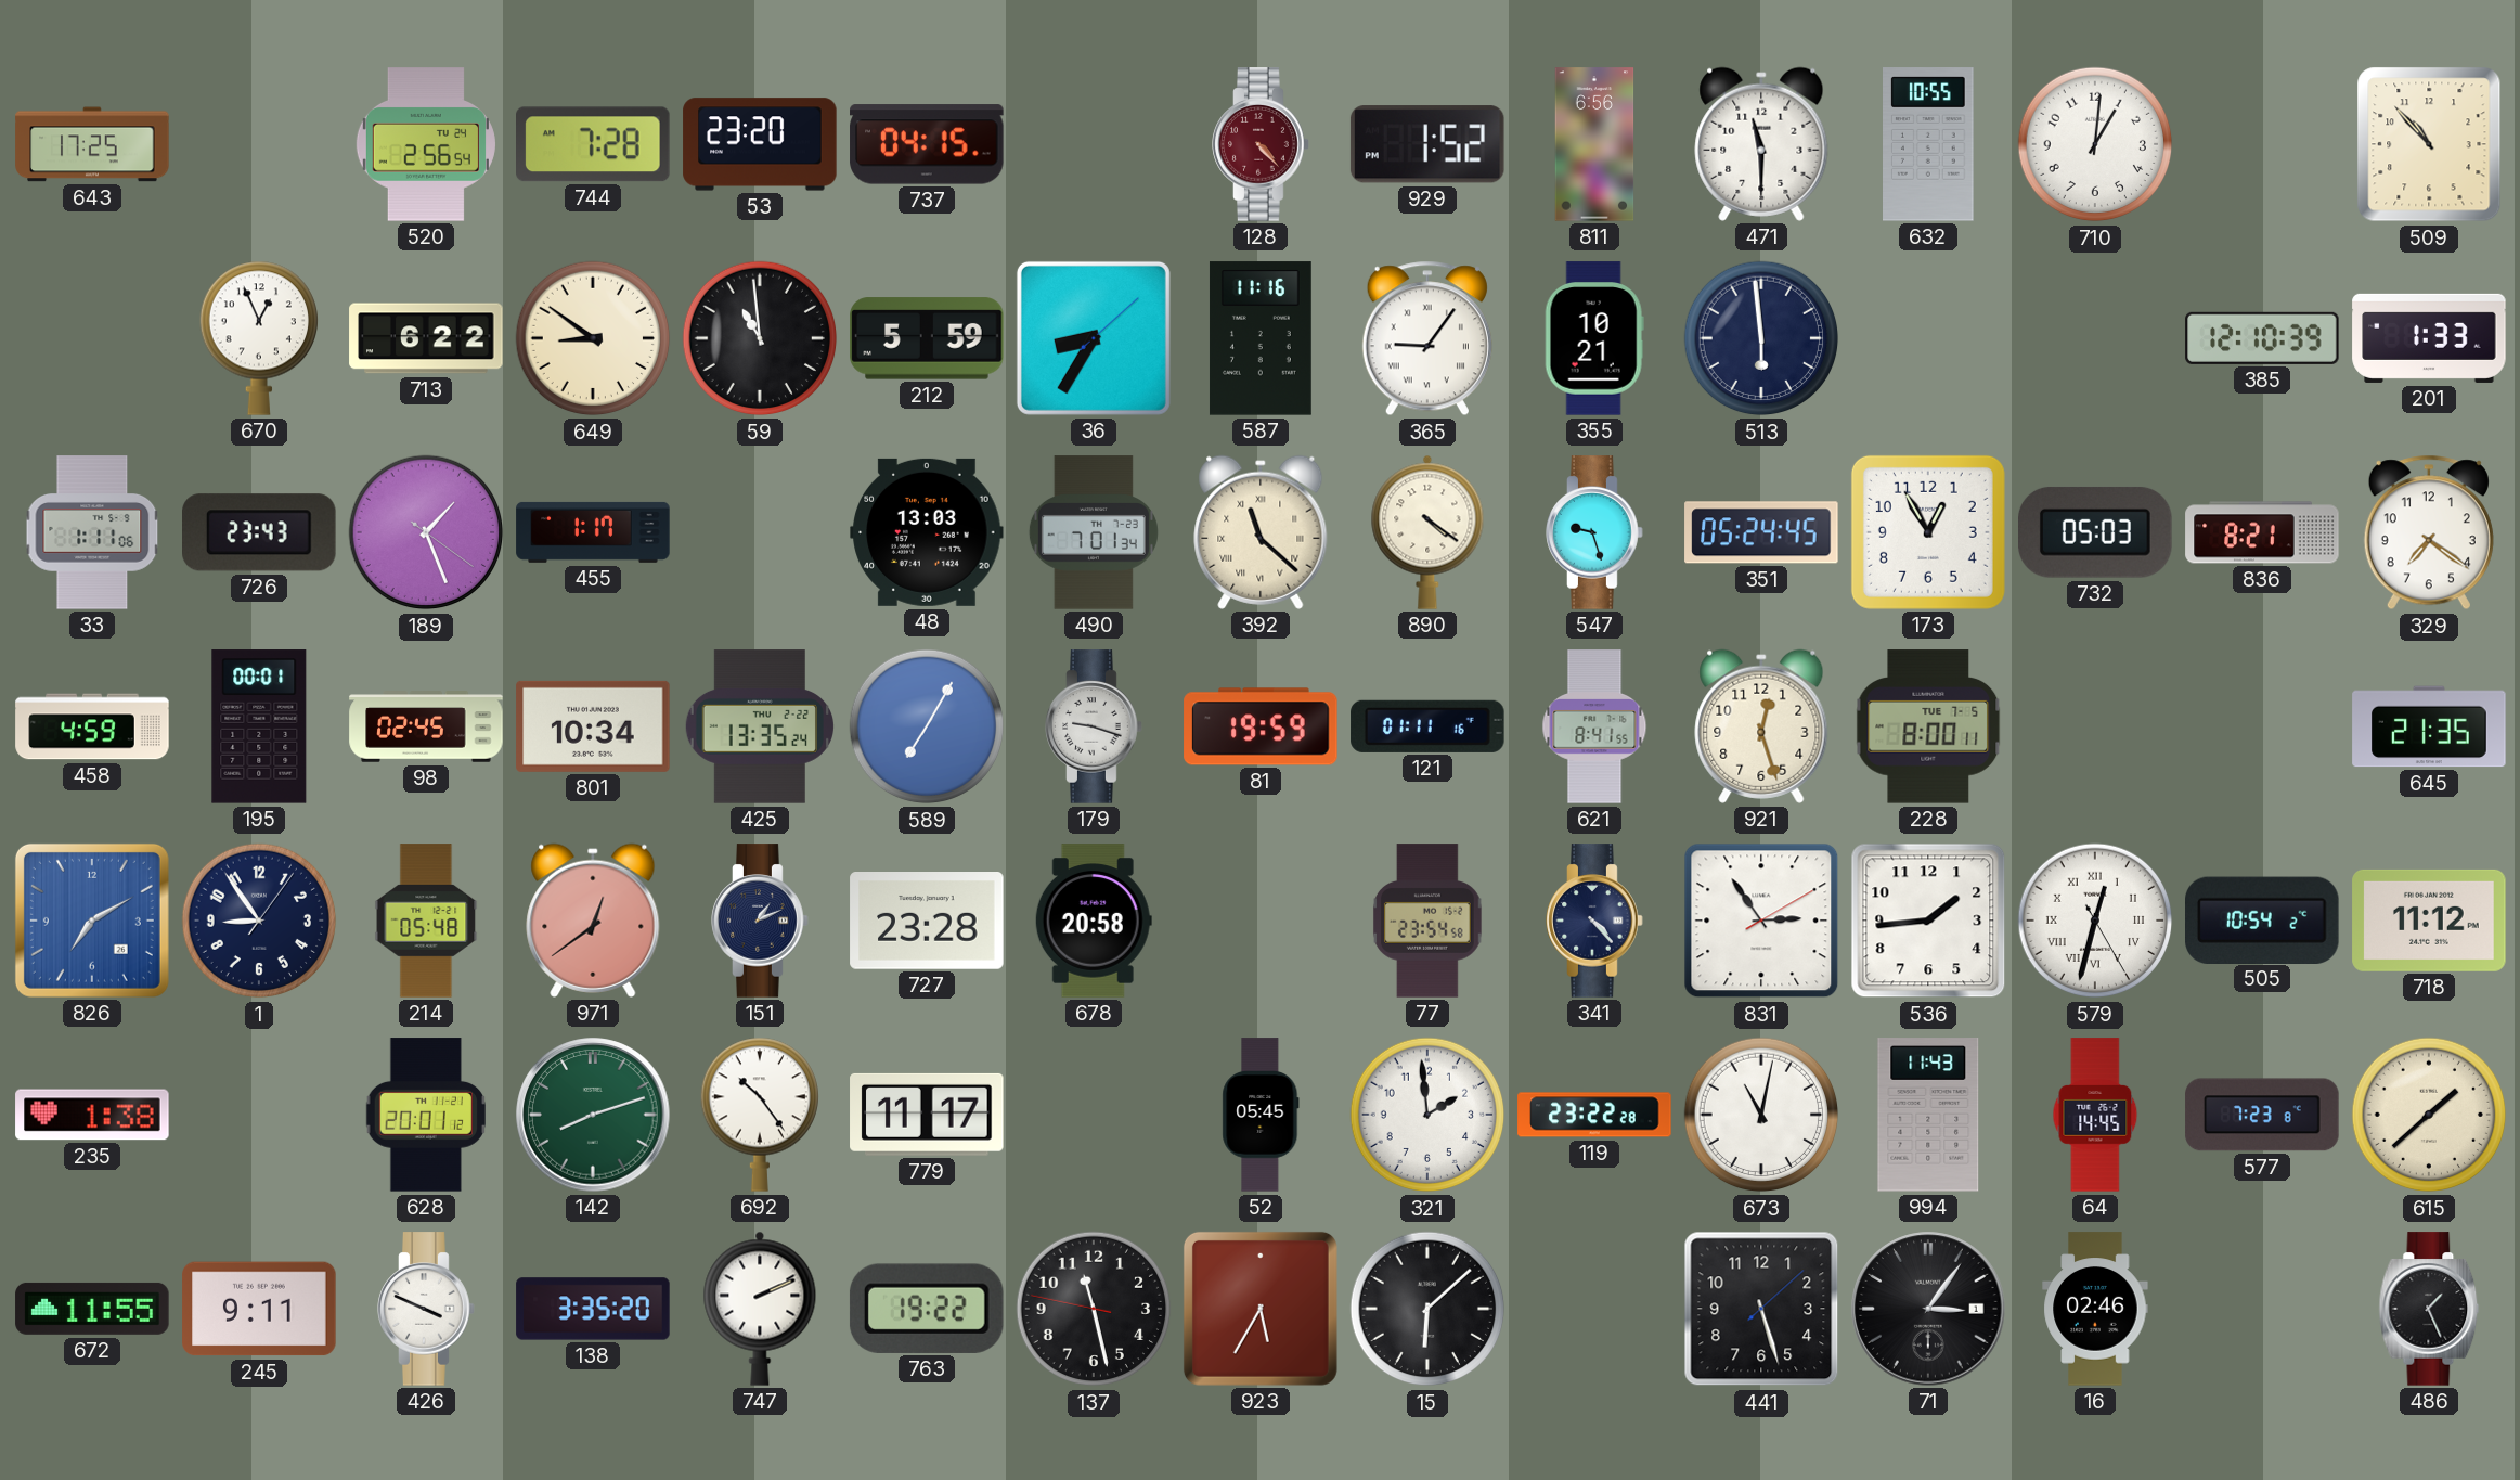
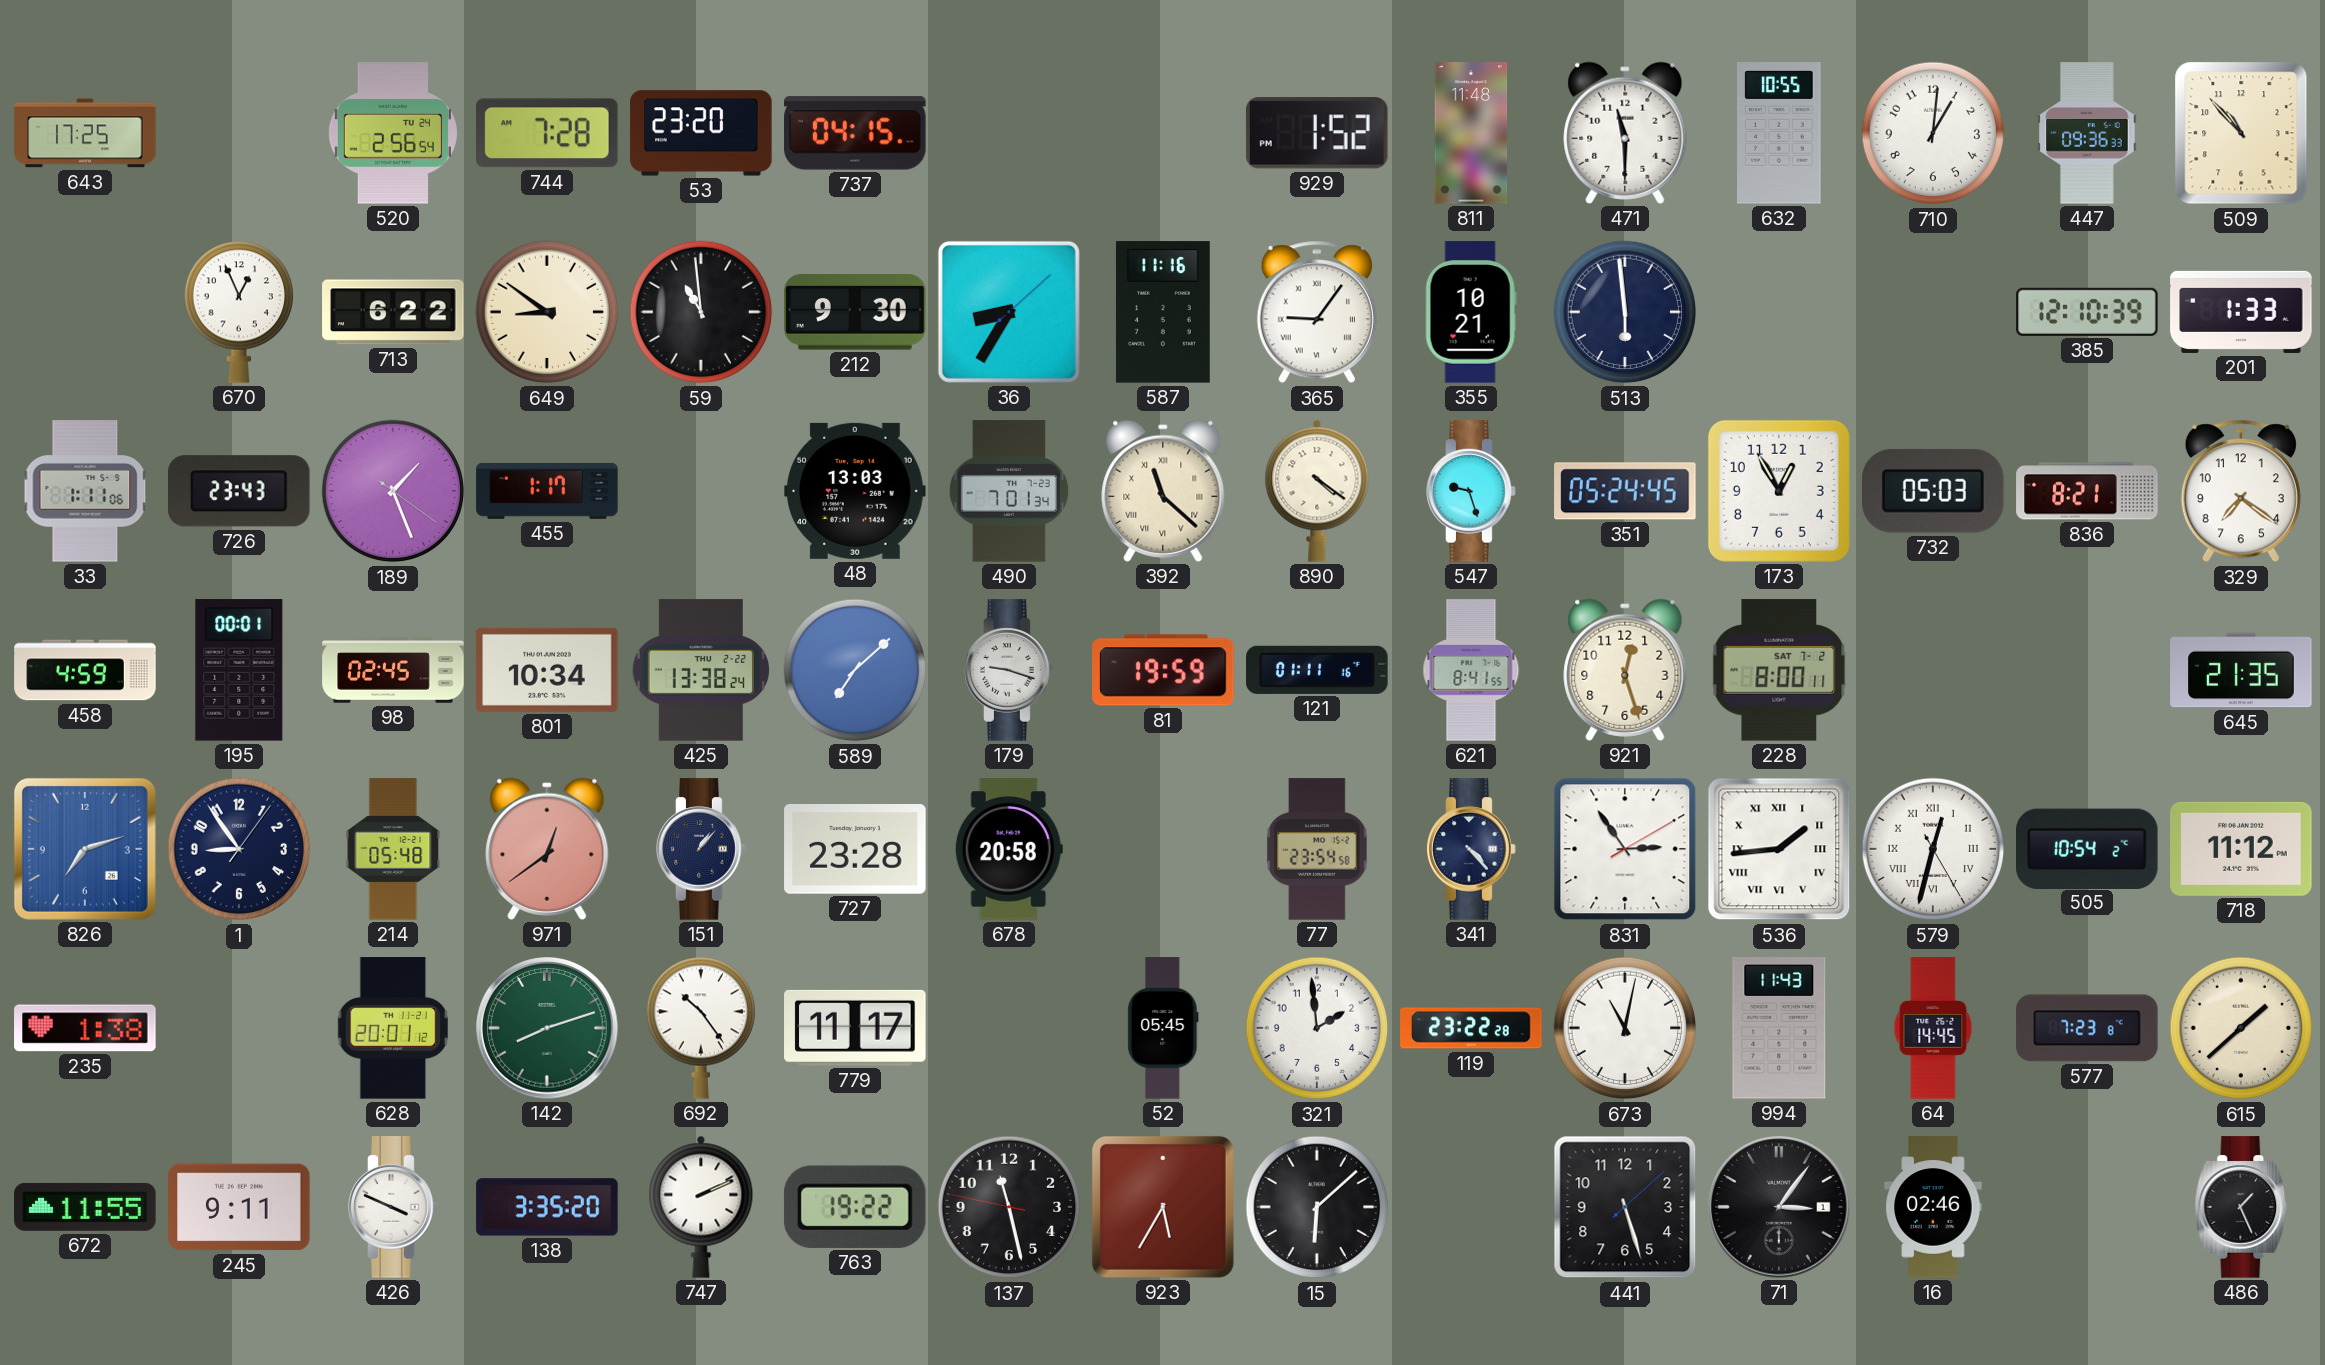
128: 4:23 -> none
811: 6:56 -> 11:48
447: none -> 09:36
212: 5:59 -> 9:30
425: 13:35 -> 13:38
589: 7:05 -> 7:08
228 date: TUE 7-5 -> SAT 7-2
826: 7:10 -> 7:12
151: 1:11 -> 1:07
536 numerals: Arabic -> Roman
